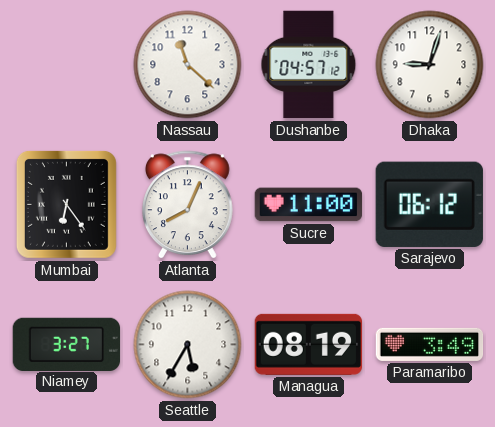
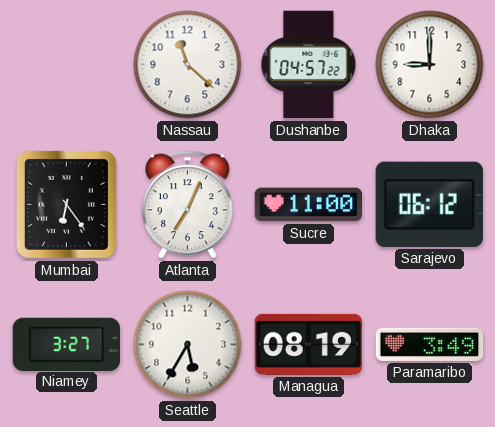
Dushanbe: 04:57:12 -> 04:57:22
Dhaka: 9:03 -> 9:00
Atlanta: 8:04 -> 7:04
